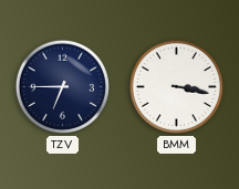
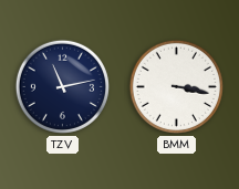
TZV: 6:45 -> 11:13
